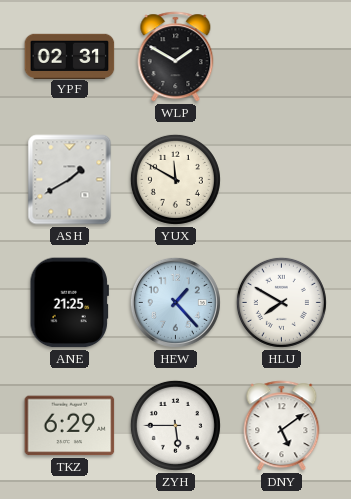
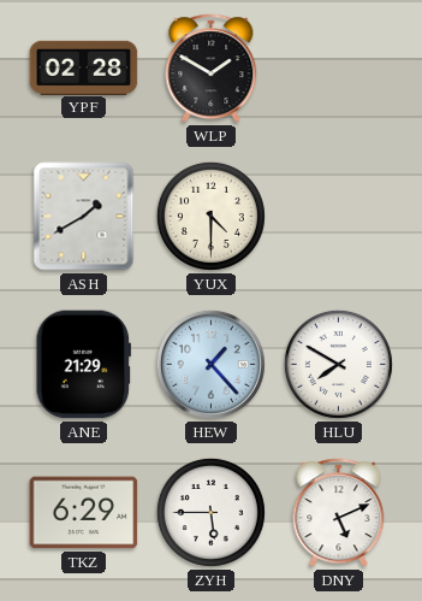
YPF: 02:31 -> 02:28
YUX: 11:50 -> 4:30
ANE: 21:25 -> 21:29
DNY: 5:09 -> 5:11
